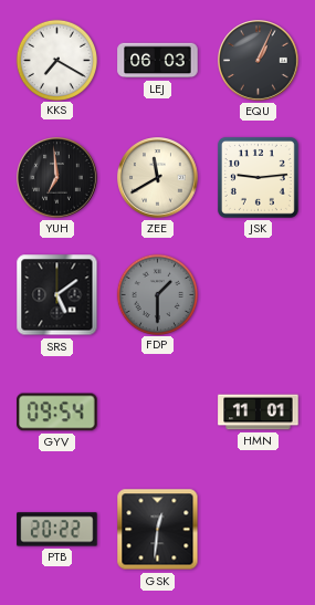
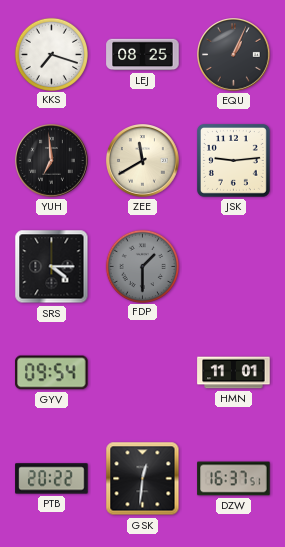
KKS: 7:20 -> 7:18
LEJ: 06:03 -> 08:25
SRS: 5:09 -> 4:15
DZW: none -> 16:37
